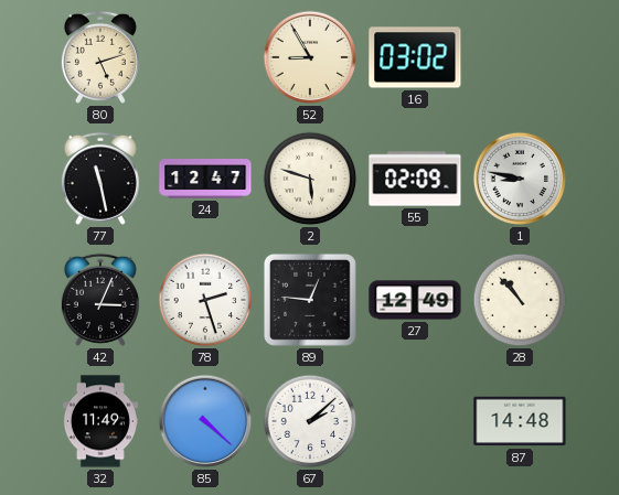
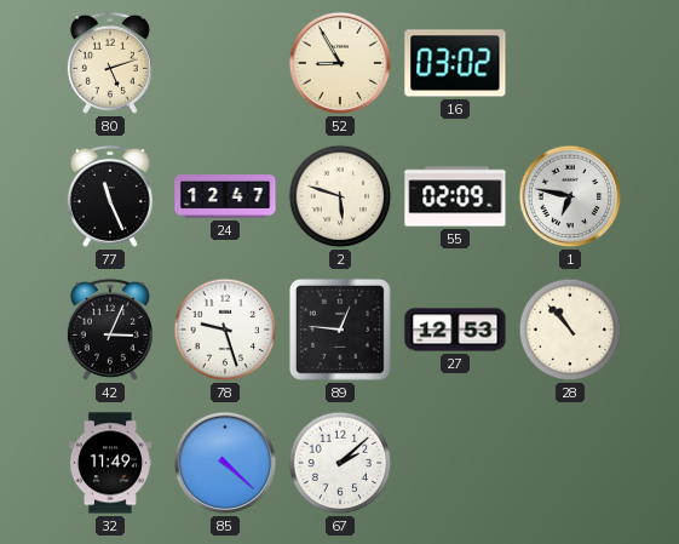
77: 11:28 -> 11:26
1: 8:47 -> 6:47
78: 2:27 -> 9:27
27: 12:49 -> 12:53
87: 14:48 -> none
